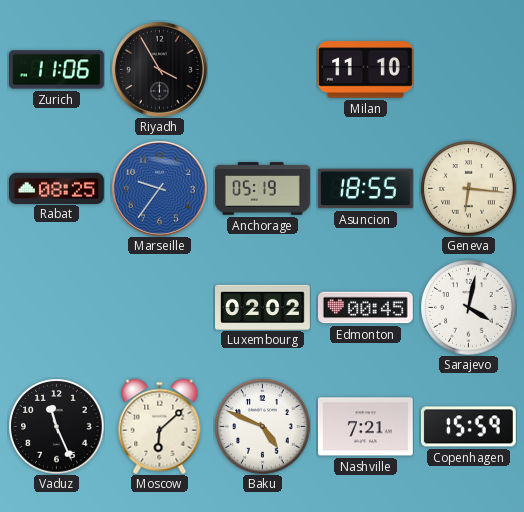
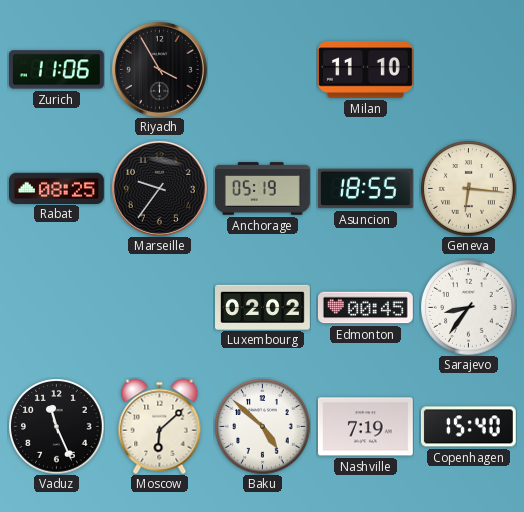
Marseille dial: blue -> black
Sarajevo: 4:02 -> 8:36
Baku: 4:49 -> 4:52
Nashville: 7:21 -> 7:19
Copenhagen: 15:59 -> 15:40
